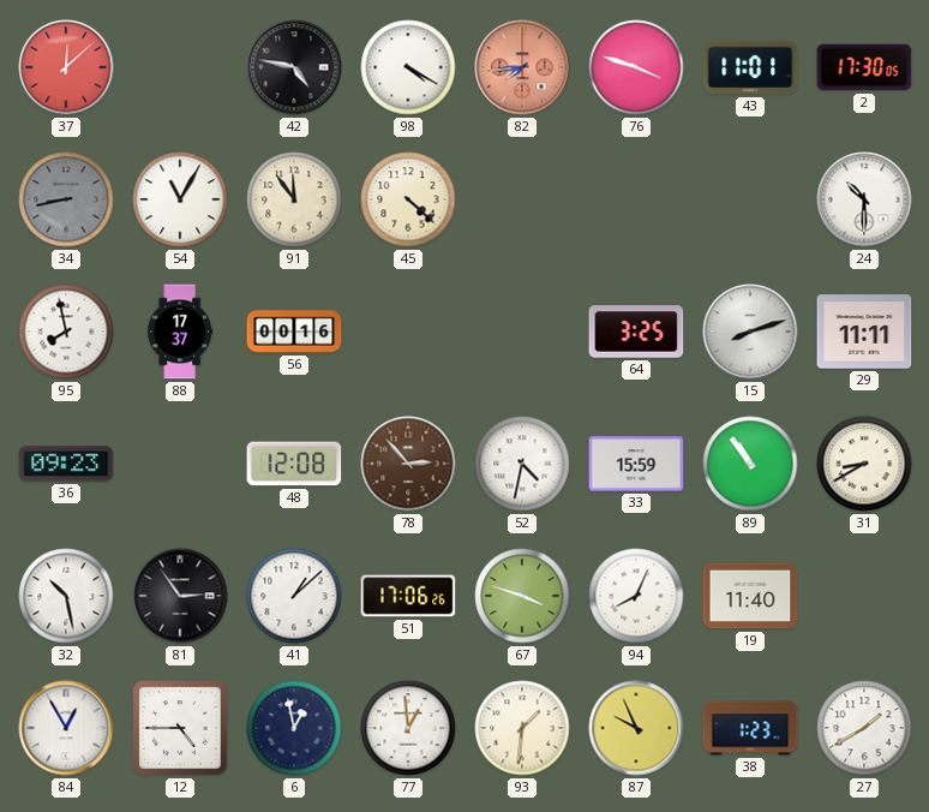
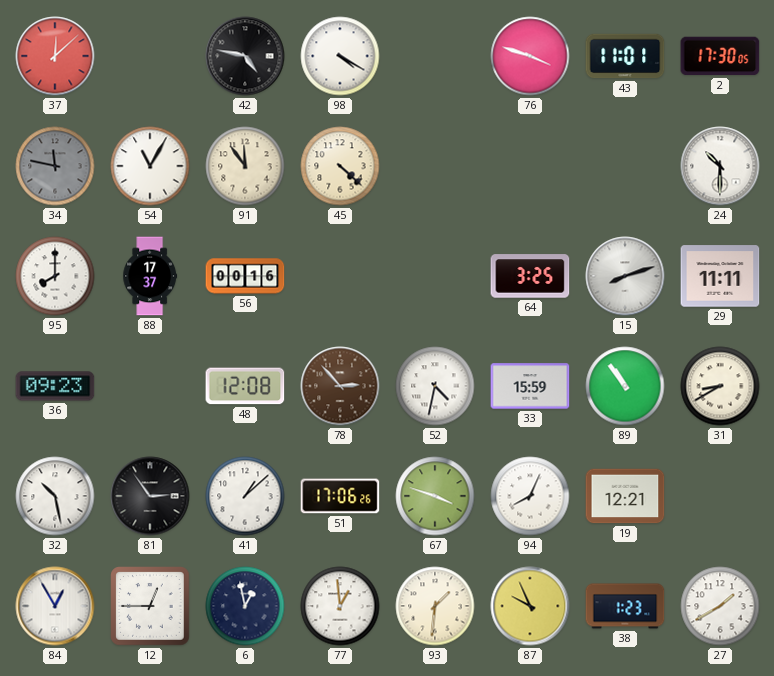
82: 7:44 -> none
34: 8:43 -> 11:47
95: 7:58 -> 8:00
19: 11:40 -> 12:21
12: 4:45 -> 12:45
